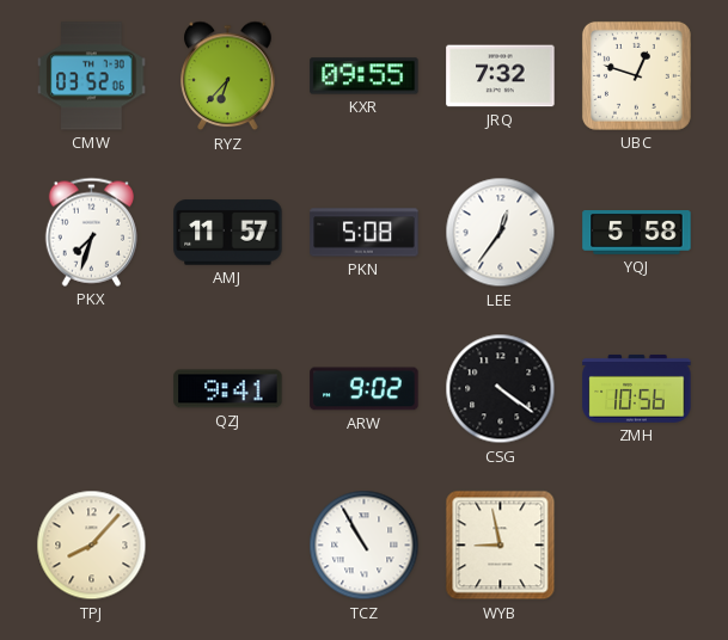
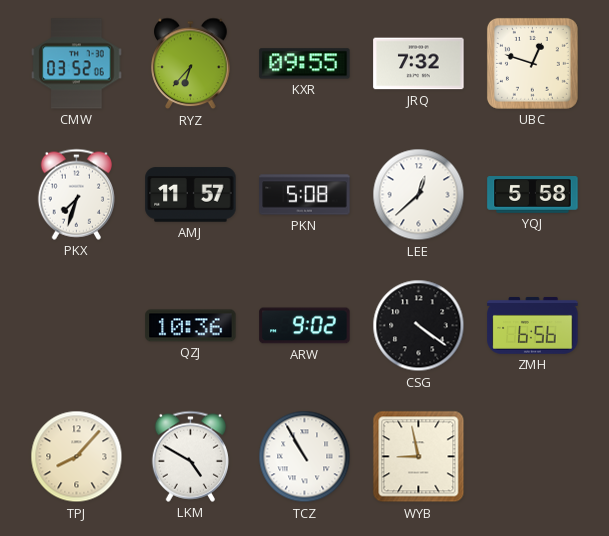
LEE: 12:36 -> 12:38
QZJ: 9:41 -> 10:36
ZMH: 10:56 -> 6:56
LKM: none -> 4:50
